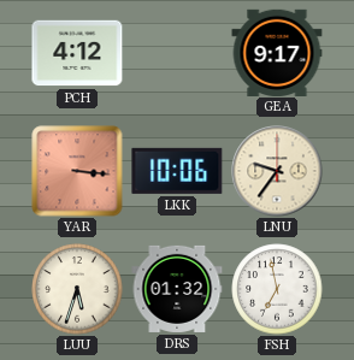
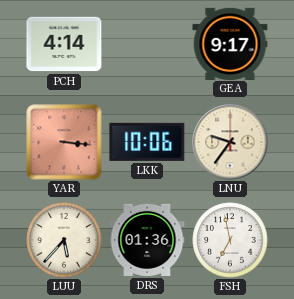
PCH: 4:12 -> 4:14
LUU: 5:33 -> 5:37
DRS: 01:32 -> 01:36
